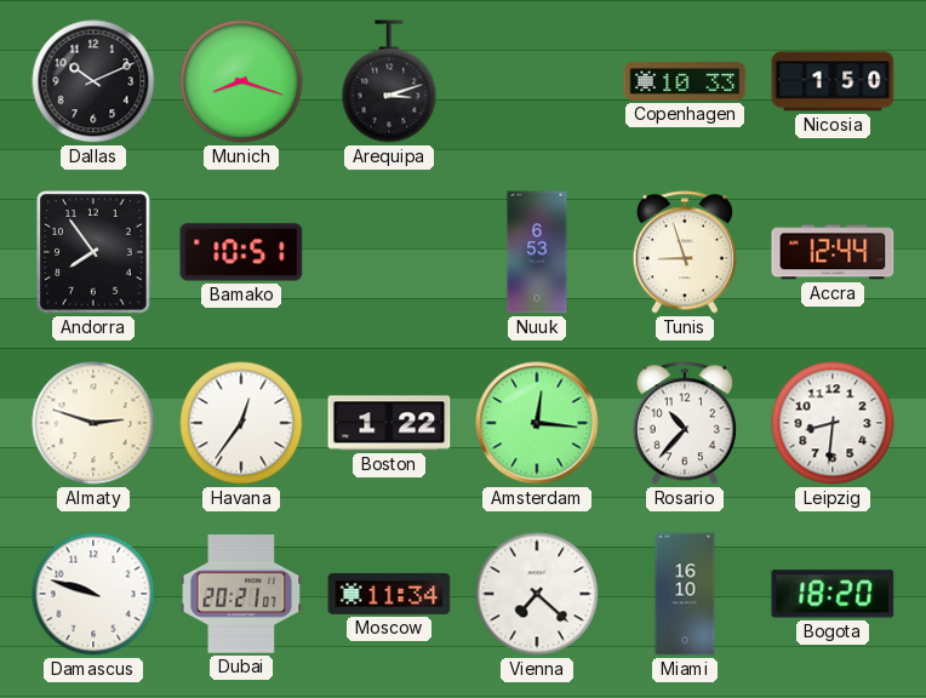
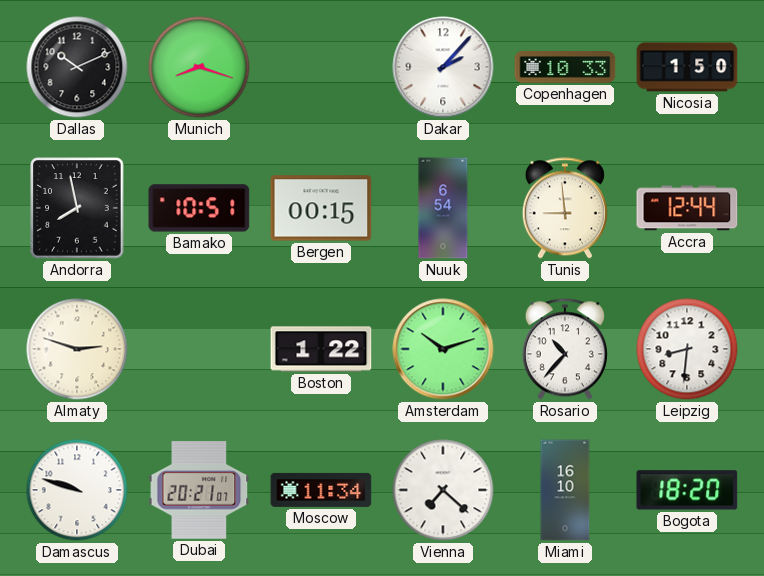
Arequipa: 3:12 -> none
Dakar: none -> 2:07
Andorra: 7:54 -> 7:58
Bergen: none -> 00:15
Nuuk: 6:53 -> 6:54
Tunis: 8:57 -> 8:59
Havana: 12:36 -> none
Amsterdam: 12:16 -> 10:12
